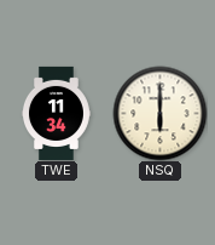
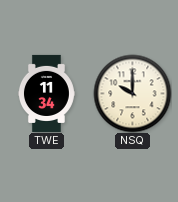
NSQ: 6:00 -> 10:00
